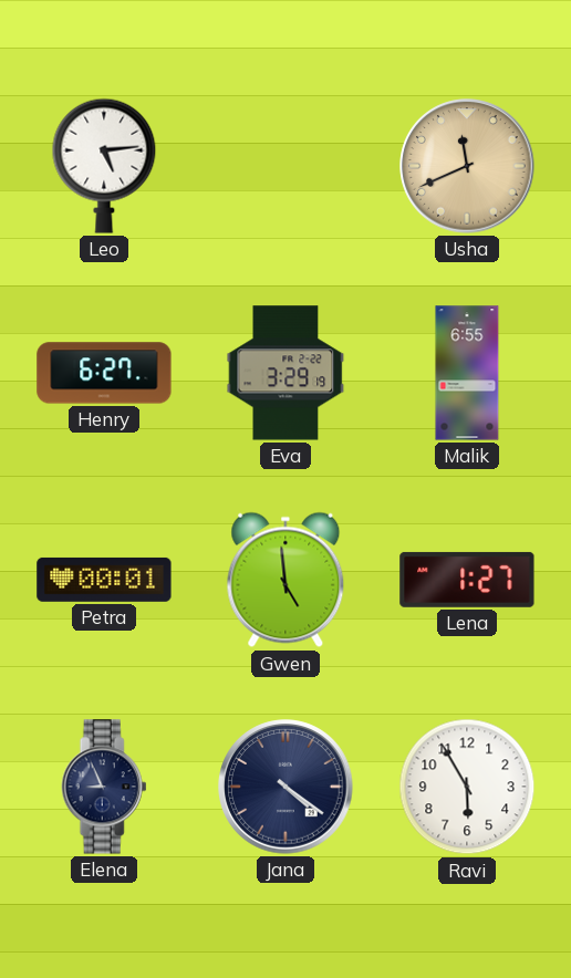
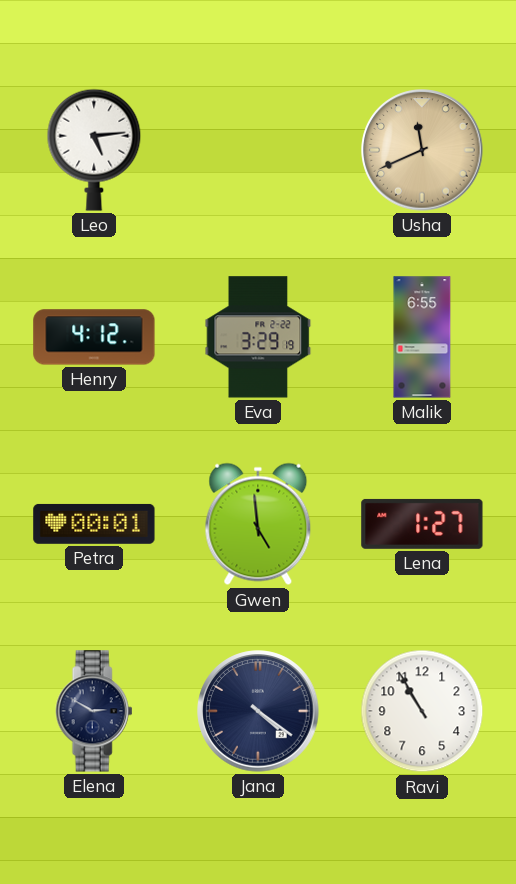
Henry: 6:27 -> 4:12
Elena: 8:56 -> 2:50
Ravi: 5:55 -> 10:55
